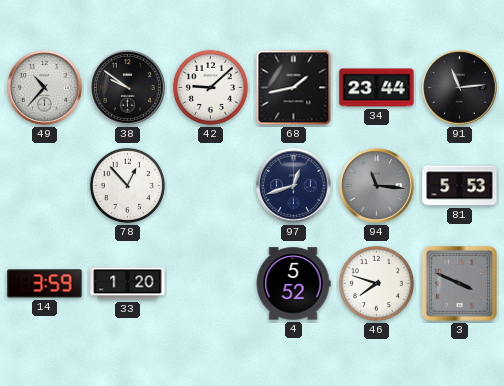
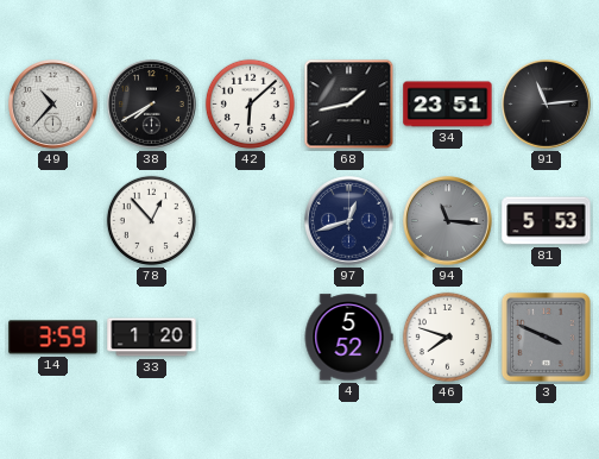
38: 9:51 -> 7:40
42: 9:08 -> 6:08
34: 23:44 -> 23:51
